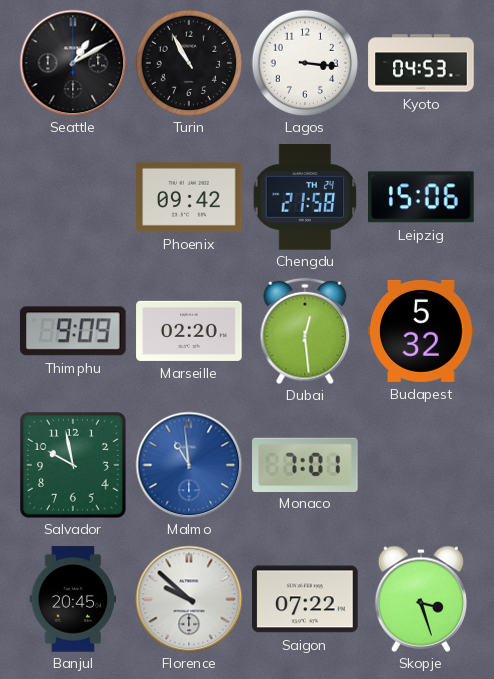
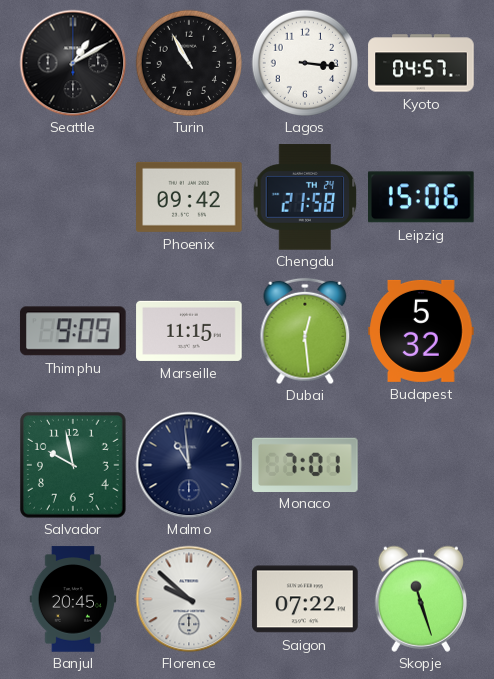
Kyoto: 04:53 -> 04:57
Marseille: 02:20 -> 11:15
Malmo dial: blue -> navy
Skopje: 3:27 -> 11:27
